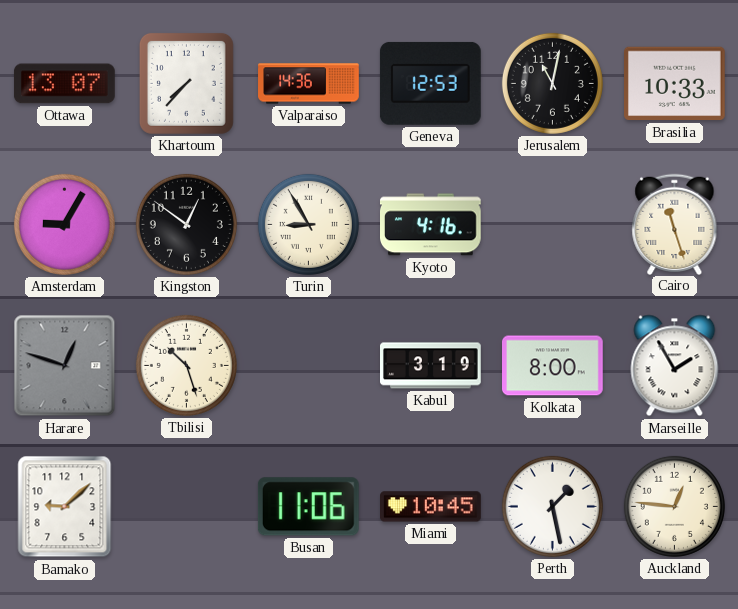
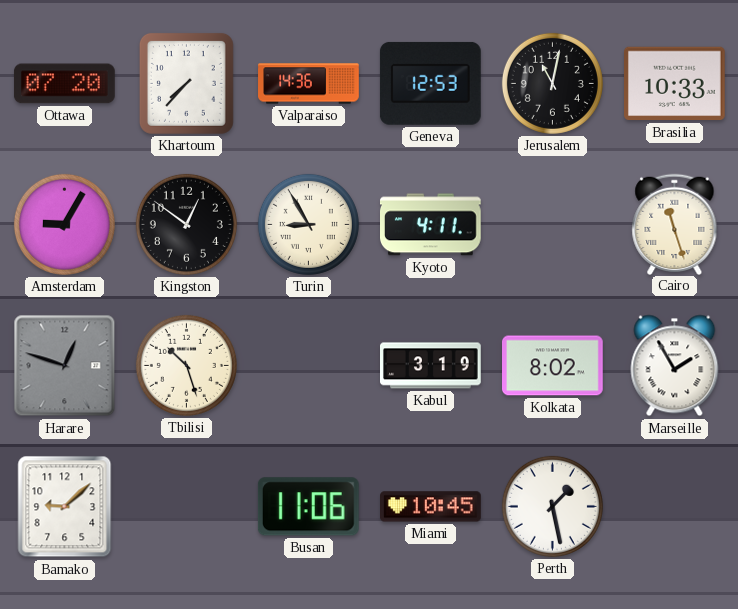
Ottawa: 13:07 -> 07:20
Kyoto: 4:16 -> 4:11
Kolkata: 8:00 -> 8:02
Auckland: 12:46 -> none
